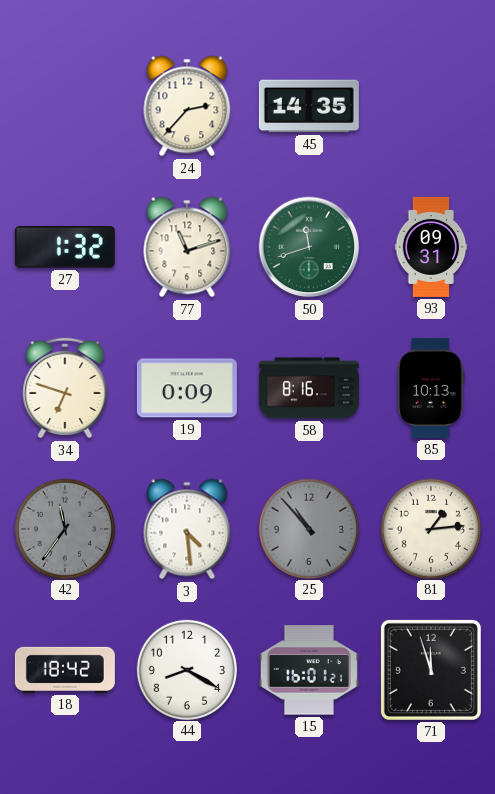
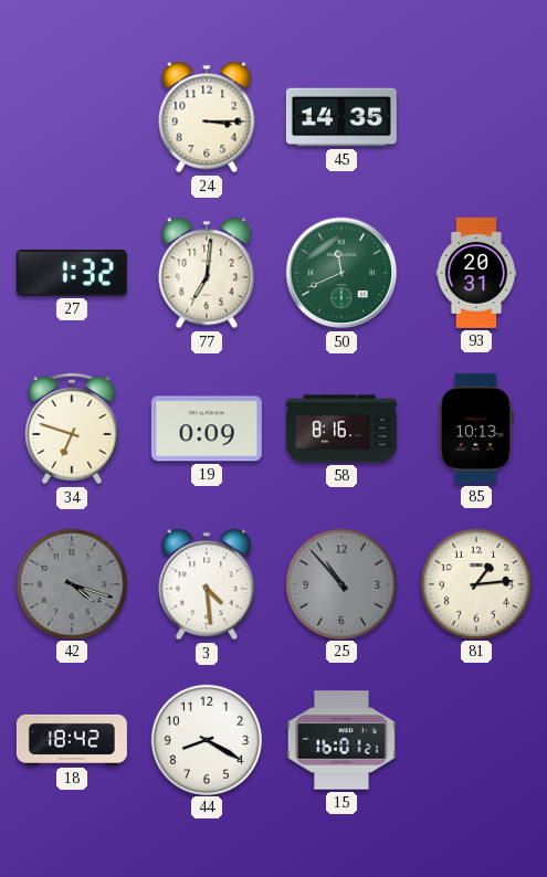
24: 2:37 -> 3:15
77: 11:12 -> 7:01
50: 11:42 -> 11:41
93: 09:31 -> 20:31
42: 11:36 -> 4:18
71: 11:57 -> none
